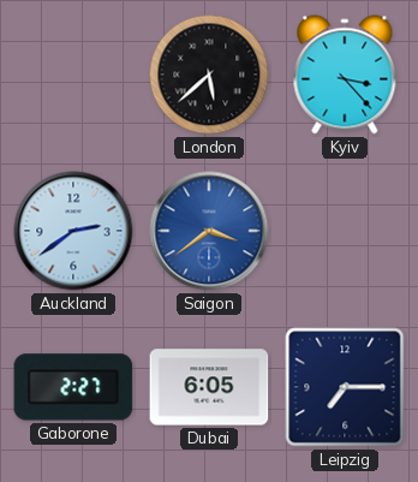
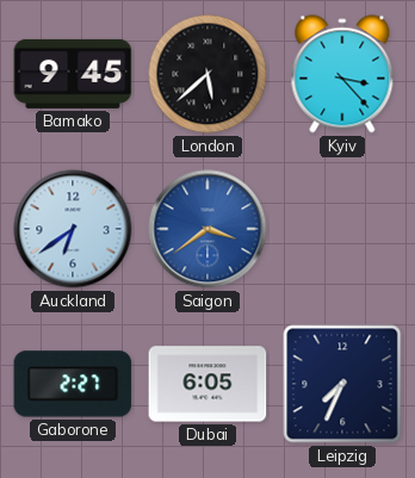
Bamako: none -> 9:45
Auckland: 2:39 -> 6:39
Leipzig: 7:15 -> 7:34
